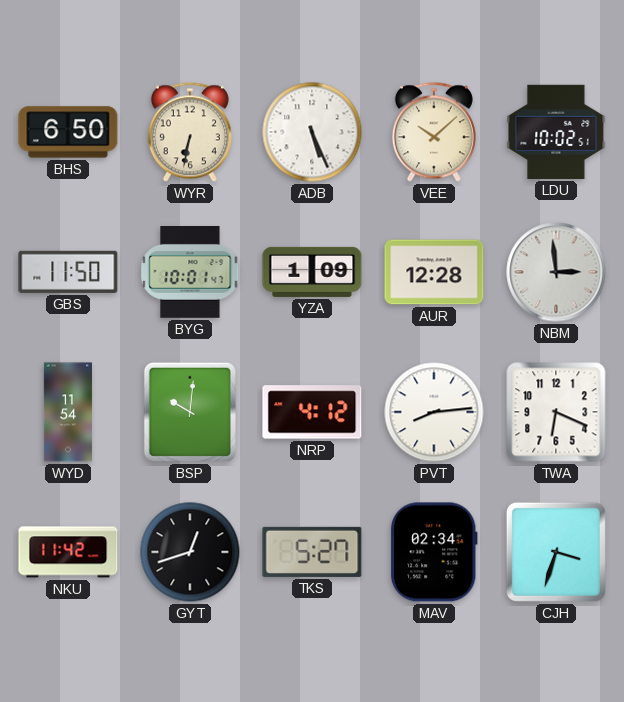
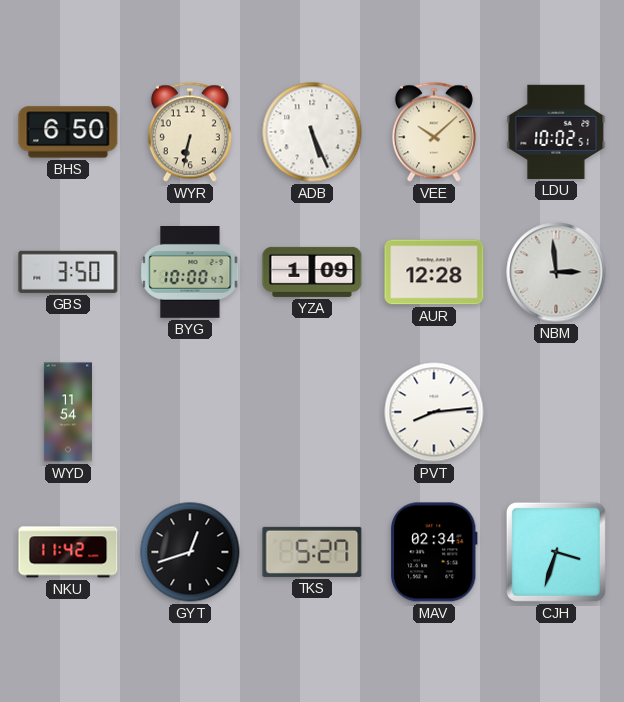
GBS: 11:50 -> 3:50
BYG: 10:01 -> 10:00
BSP: 10:01 -> none
NRP: 4:12 -> none
TWA: 6:19 -> none
